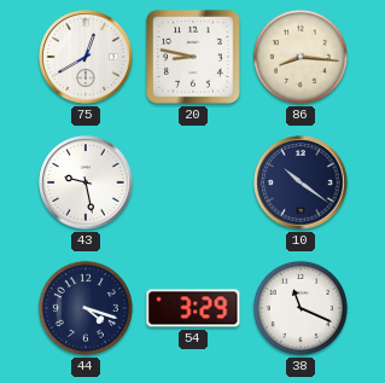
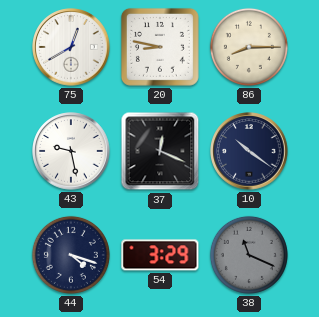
86: 8:16 -> 8:15
37: none -> 12:19
38 dial: white -> grey
